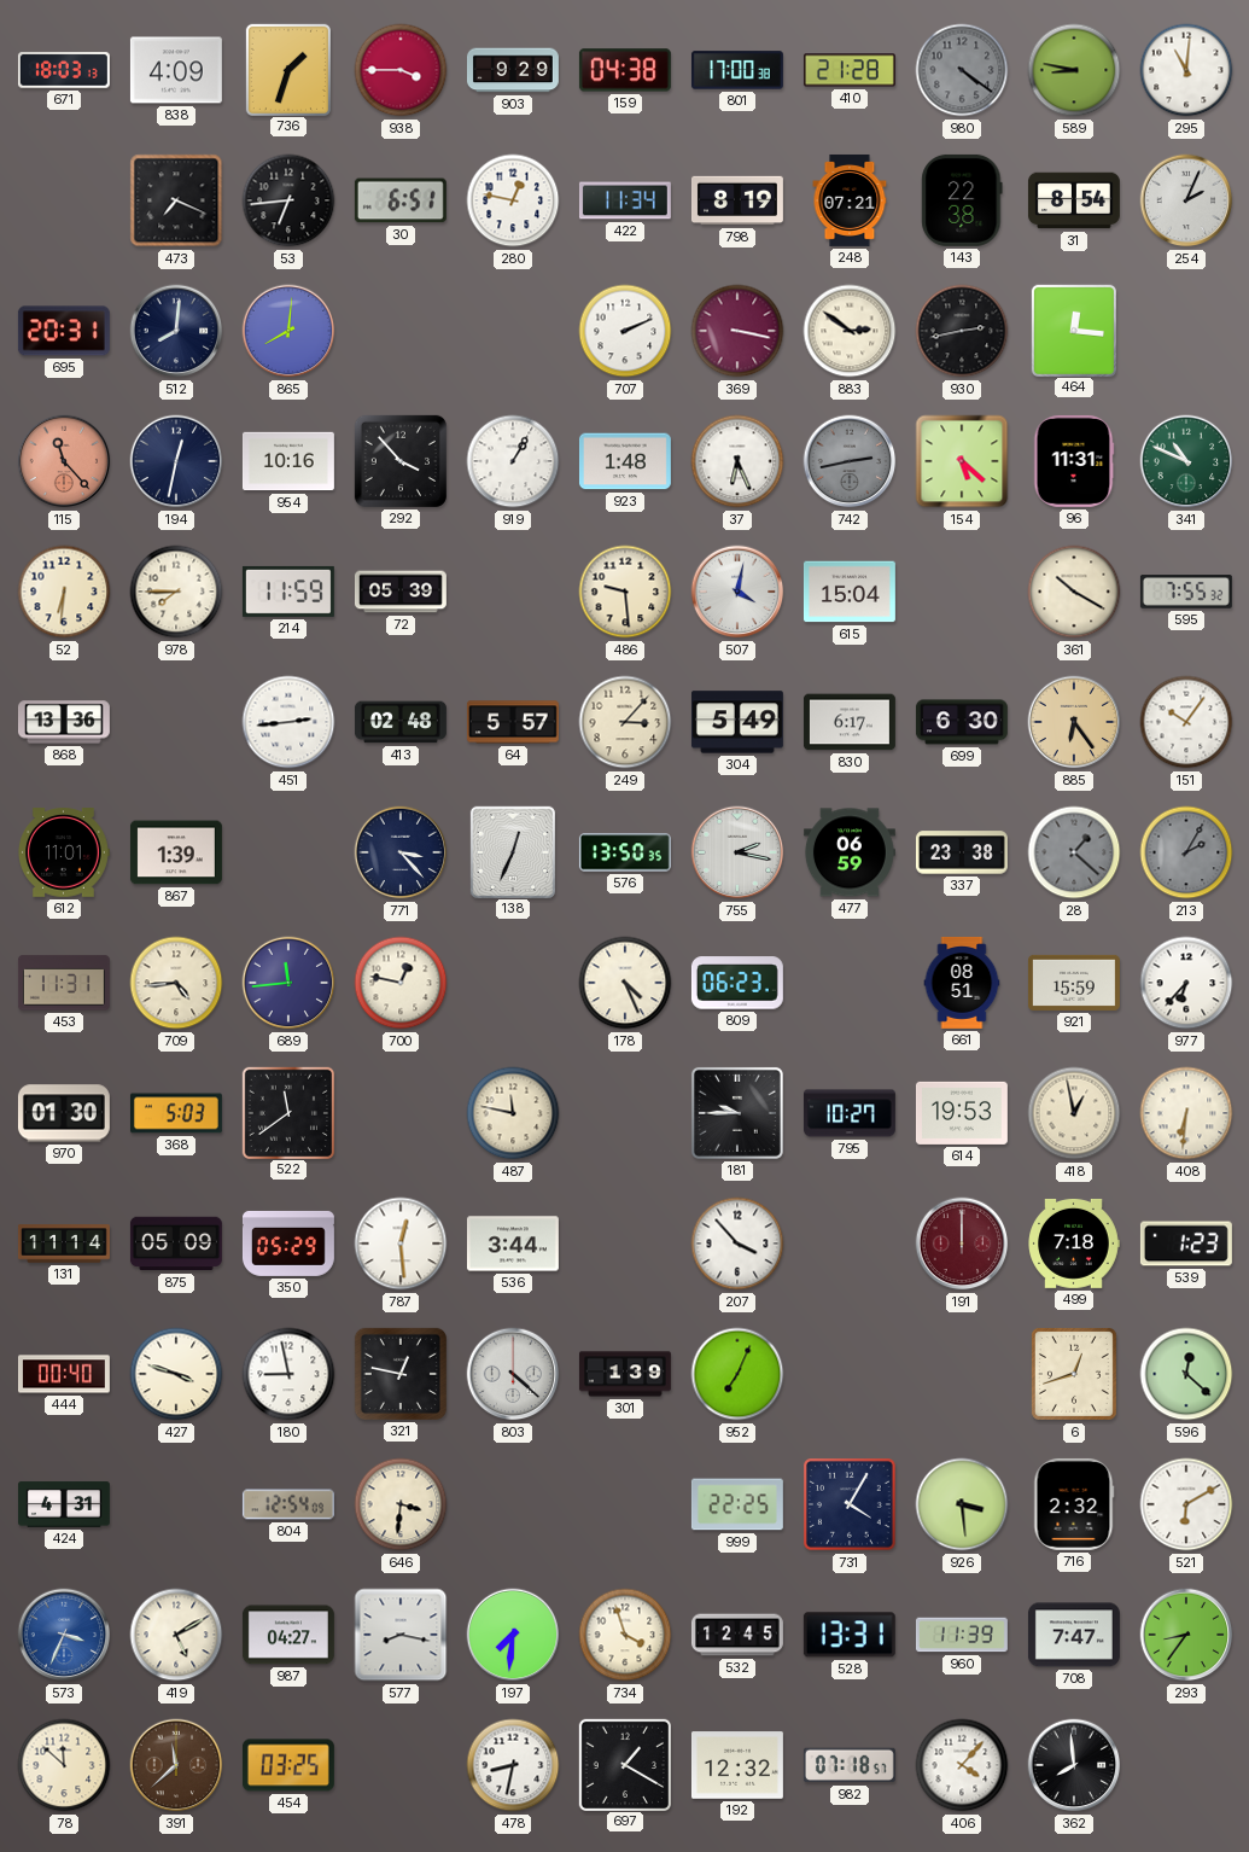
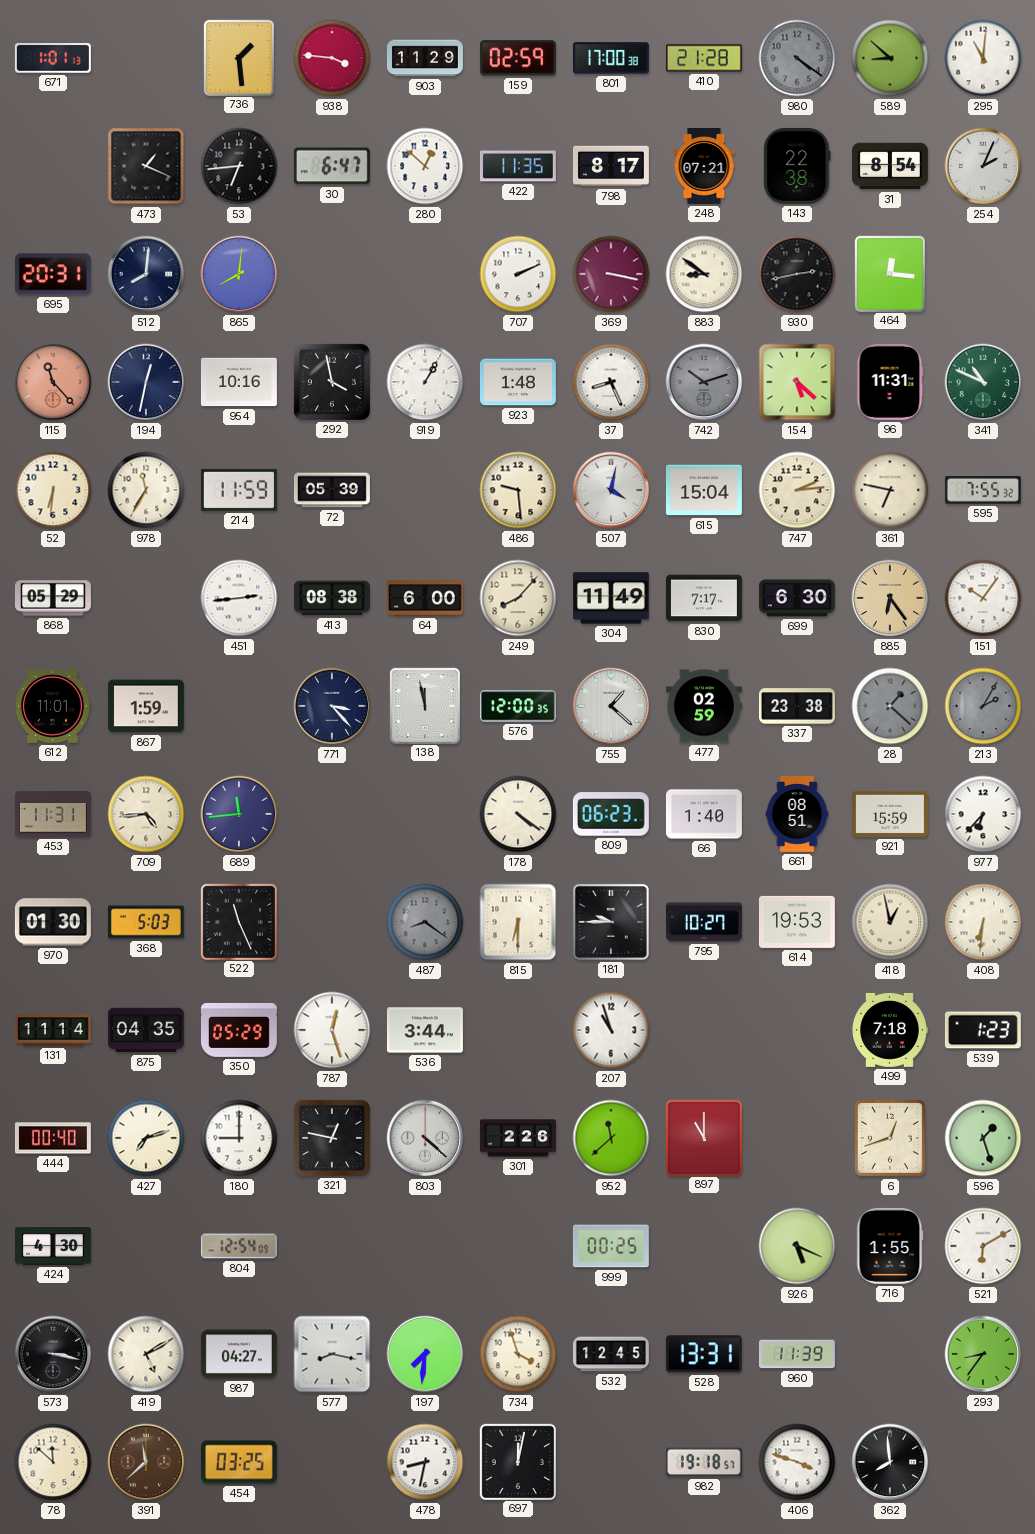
671: 18:03 -> 1:01
838: 4:09 -> none
736: 1:33 -> 1:29
938: 3:45 -> 3:46
903: 9:29 -> 11:29
159: 04:38 -> 02:59
589: 8:47 -> 8:52
473: 7:19 -> 1:19
30: 6:51 -> 6:47
280: 12:47 -> 12:52
422: 11:34 -> 11:35
798: 8:19 -> 8:17
883: 2:51 -> 8:51
292: 3:53 -> 3:58
37: 6:26 -> 8:26
742: 2:43 -> 10:12
978: 7:45 -> 11:35
747: none -> 2:14
361: 10:20 -> 6:47
868: 13:36 -> 05:29
413: 02:48 -> 08:38
64: 5:57 -> 6:00
249: 3:07 -> 8:07
304: 5:49 -> 11:49
830: 6:17 -> 7:17
867: 1:39 -> 1:59
138: 12:34 -> 11:58
576: 13:50 -> 12:00
755: 2:17 -> 1:22
477: 06:59 -> 02:59
700: 12:47 -> none
178: 4:26 -> 4:21
66: none -> 1:40
522: 11:39 -> 11:26
487: 11:47 -> 8:21
487 dial: cream -> grey
815: none -> 6:30
875: 05:09 -> 04:35
787: 12:29 -> 12:27
207: 3:53 -> 10:57
191: 12:00 -> none
427: 3:48 -> 7:12
180: 8:58 -> 9:00
301: 1:39 -> 2:26
952: 7:04 -> 11:38
897: none -> 11:00
596: 12:22 -> 1:27
424: 4:31 -> 4:30
646: 3:31 -> none
999: 22:25 -> 00:25
731: 4:05 -> none
926: 3:29 -> 5:19
716: 2:32 -> 1:55
573: 3:34 -> 3:17
573 dial: blue -> black
708: 7:47 -> none
697: 1:20 -> 12:02
192: 12:32 -> none
982: 07:18 -> 19:18
406: 4:07 -> 3:48
